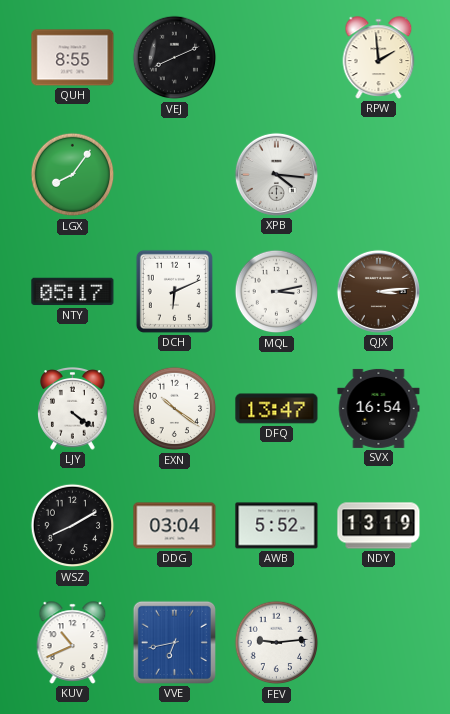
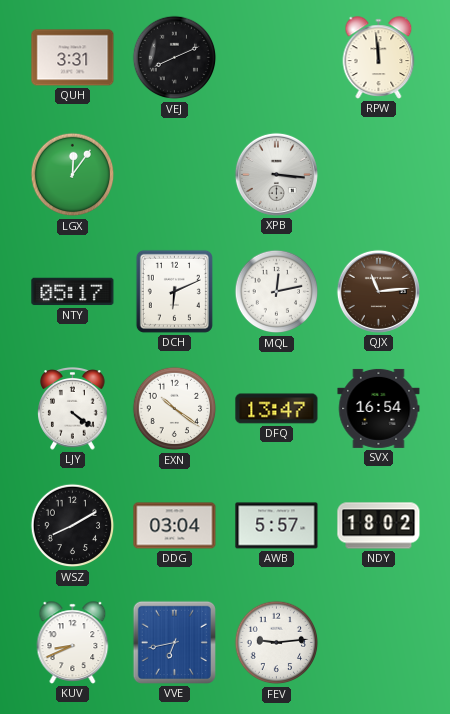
QUH: 8:55 -> 3:31
RPW: 1:59 -> 11:59
LGX: 8:06 -> 12:06
XPB: 4:16 -> 3:16
MQL: 3:13 -> 12:13
QJX: 3:14 -> 11:14
AWB: 5:52 -> 5:57
NDY: 13:19 -> 18:02
KUV: 10:41 -> 8:41
